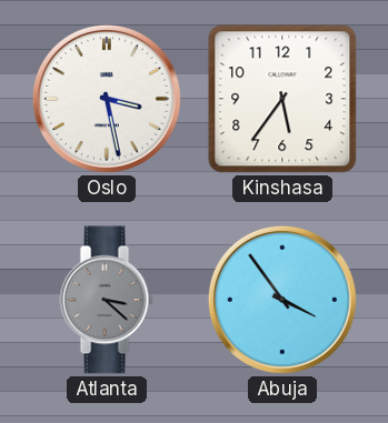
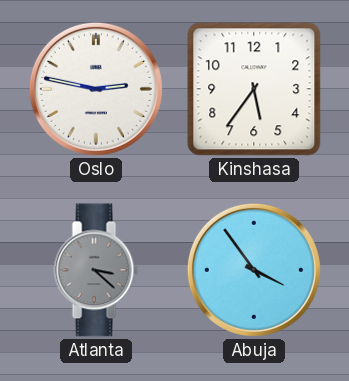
Oslo: 3:28 -> 2:47
